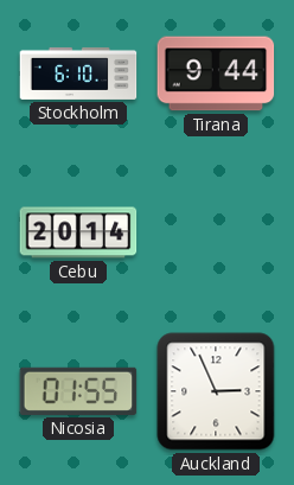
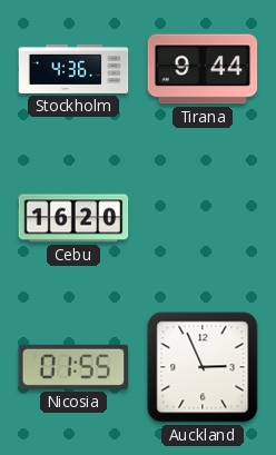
Stockholm: 6:10 -> 4:36
Cebu: 20:14 -> 16:20
